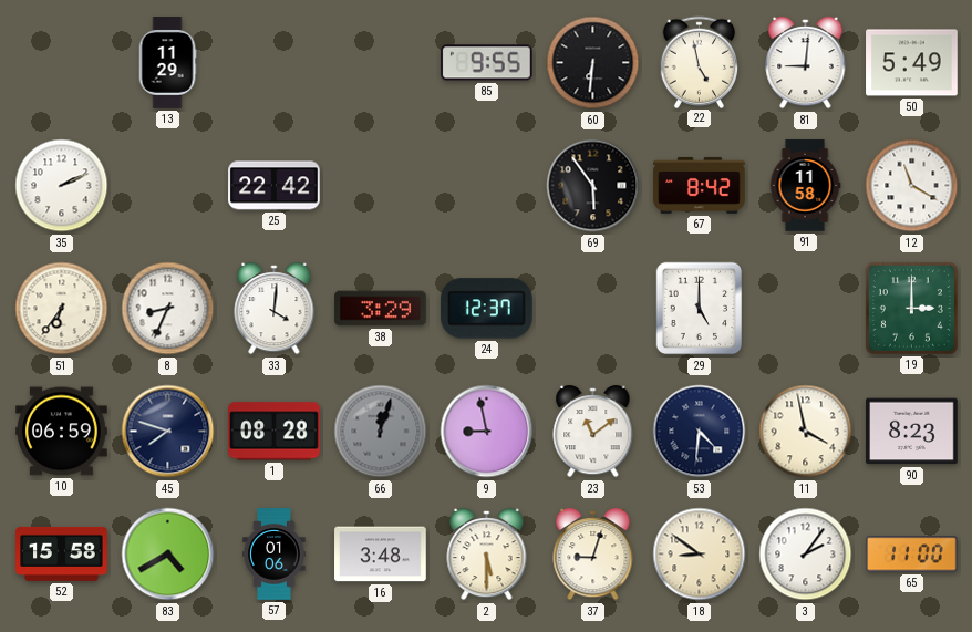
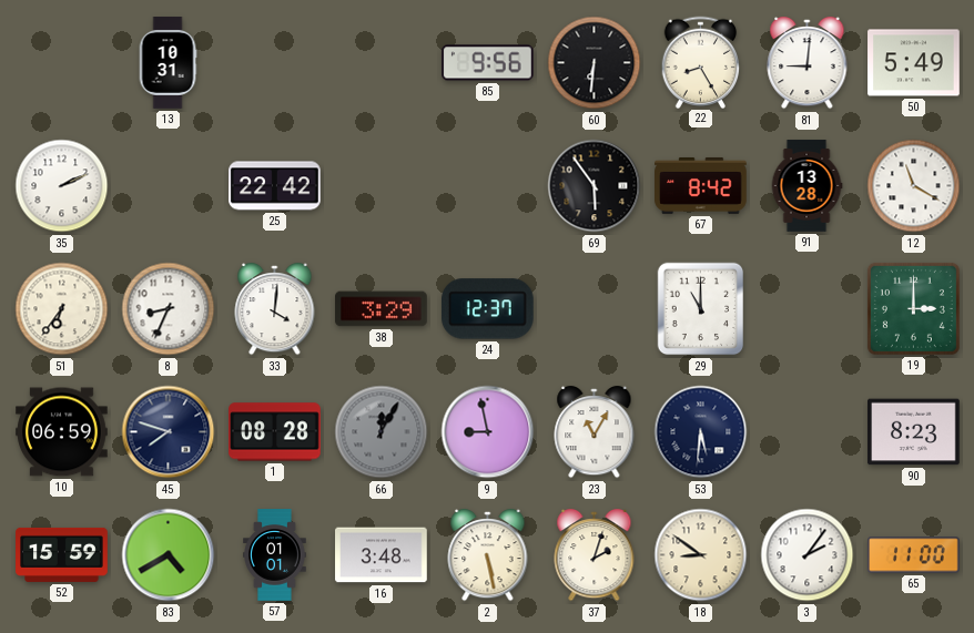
13: 11:29 -> 10:31
85: 9:55 -> 9:56
22: 4:58 -> 8:25
91: 11:58 -> 13:28
29: 5:00 -> 11:00
66: 12:03 -> 12:05
23: 11:09 -> 11:05
53: 4:31 -> 5:31
11: 3:58 -> none
52: 15:58 -> 15:59
57: 01:06 -> 01:01
2: 5:30 -> 5:28
37: 9:03 -> 2:03
